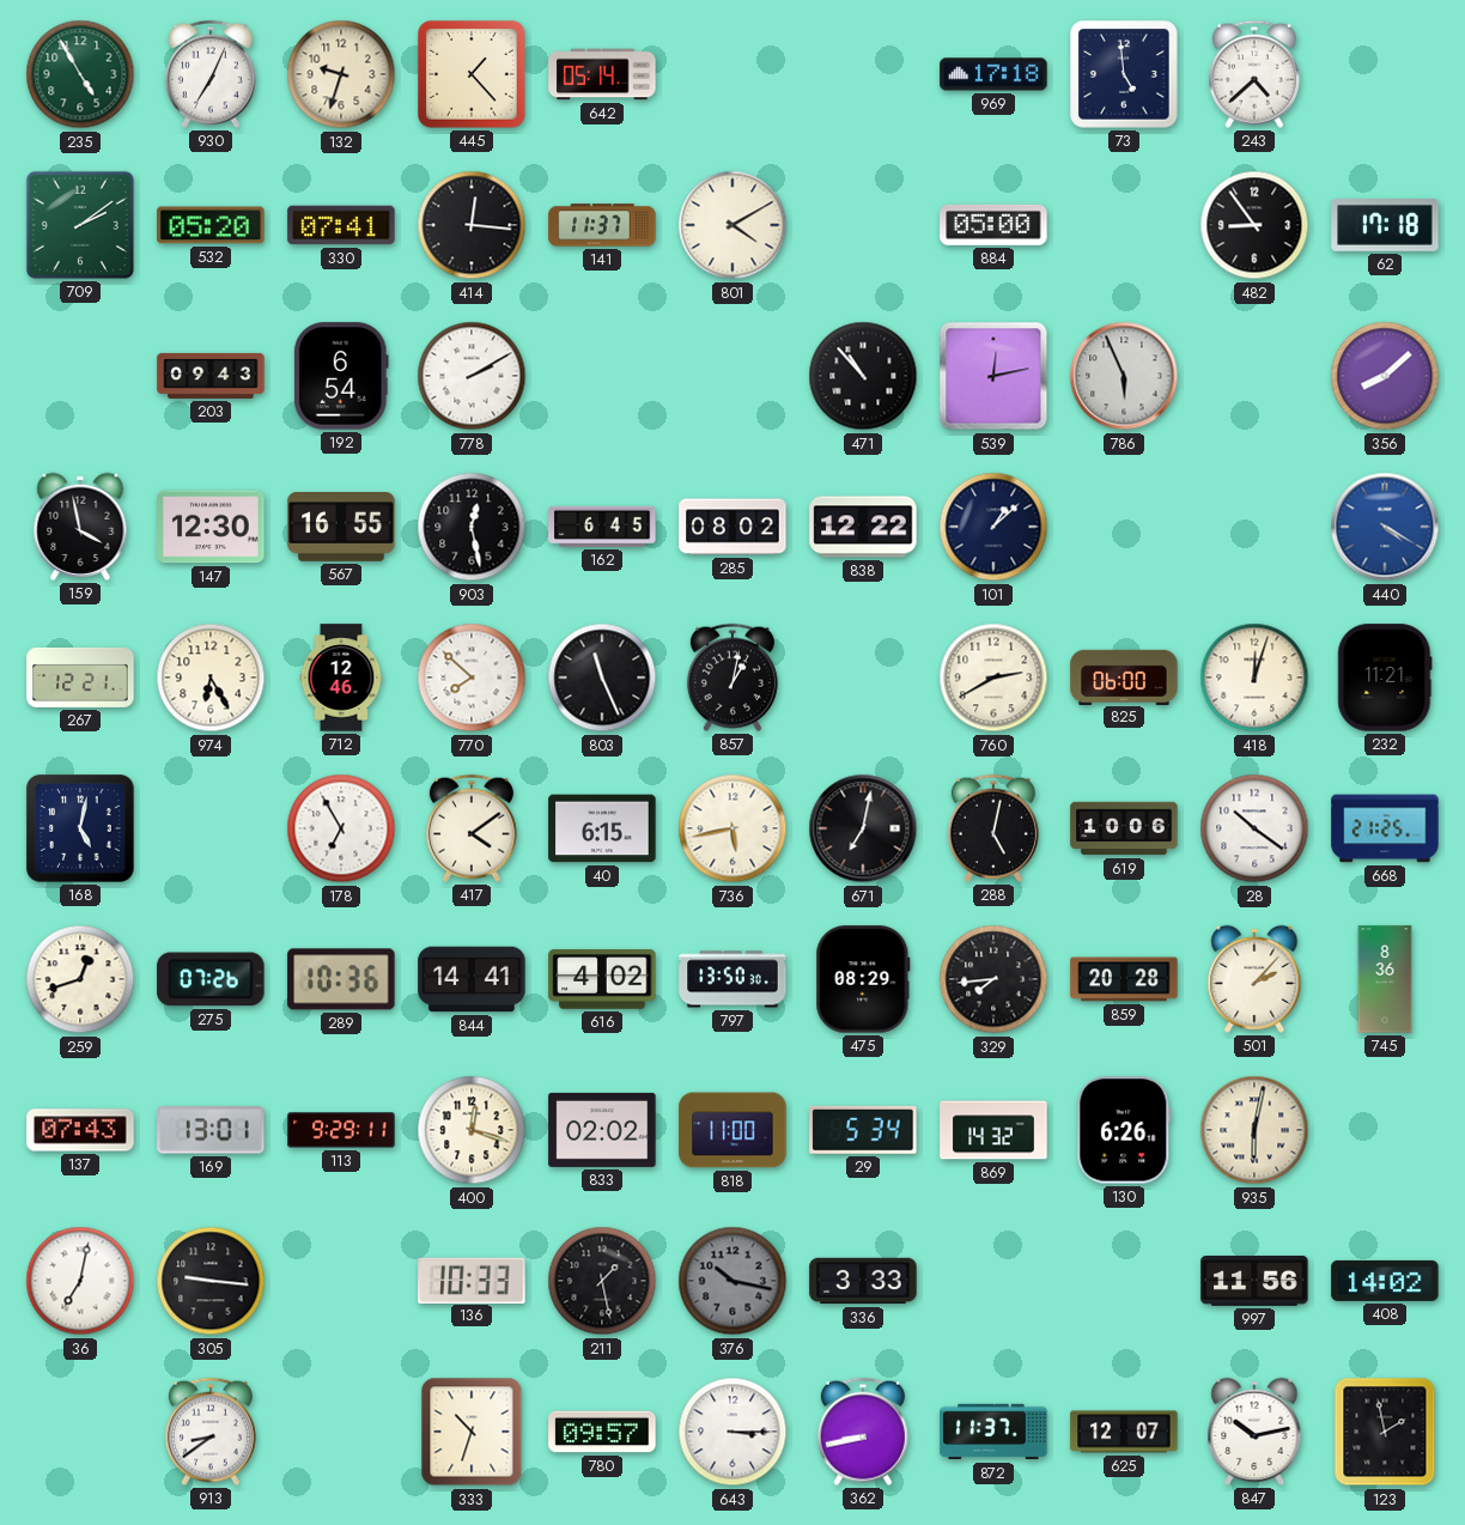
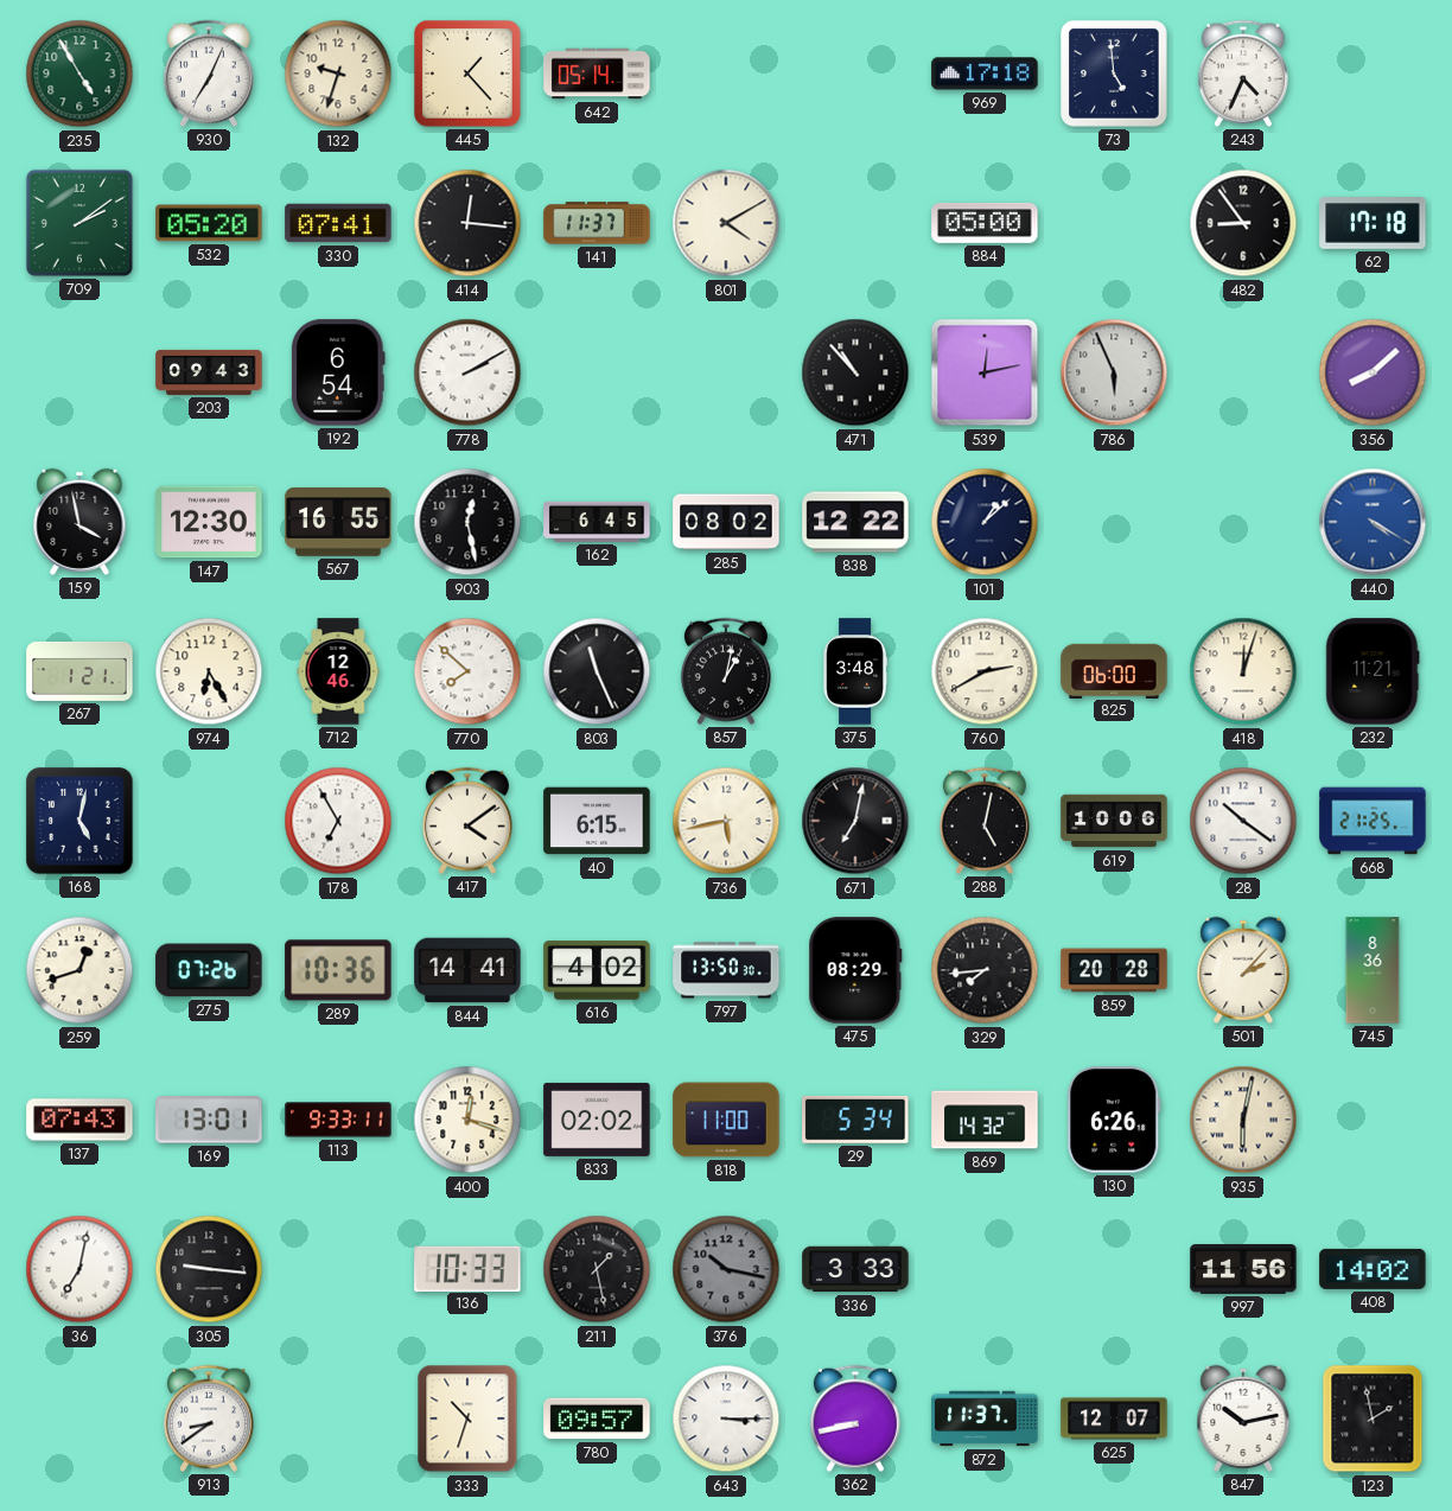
243: 4:38 -> 4:34
267: 12:21 -> 1:21
375: none -> 3:48
113: 9:29 -> 9:33
